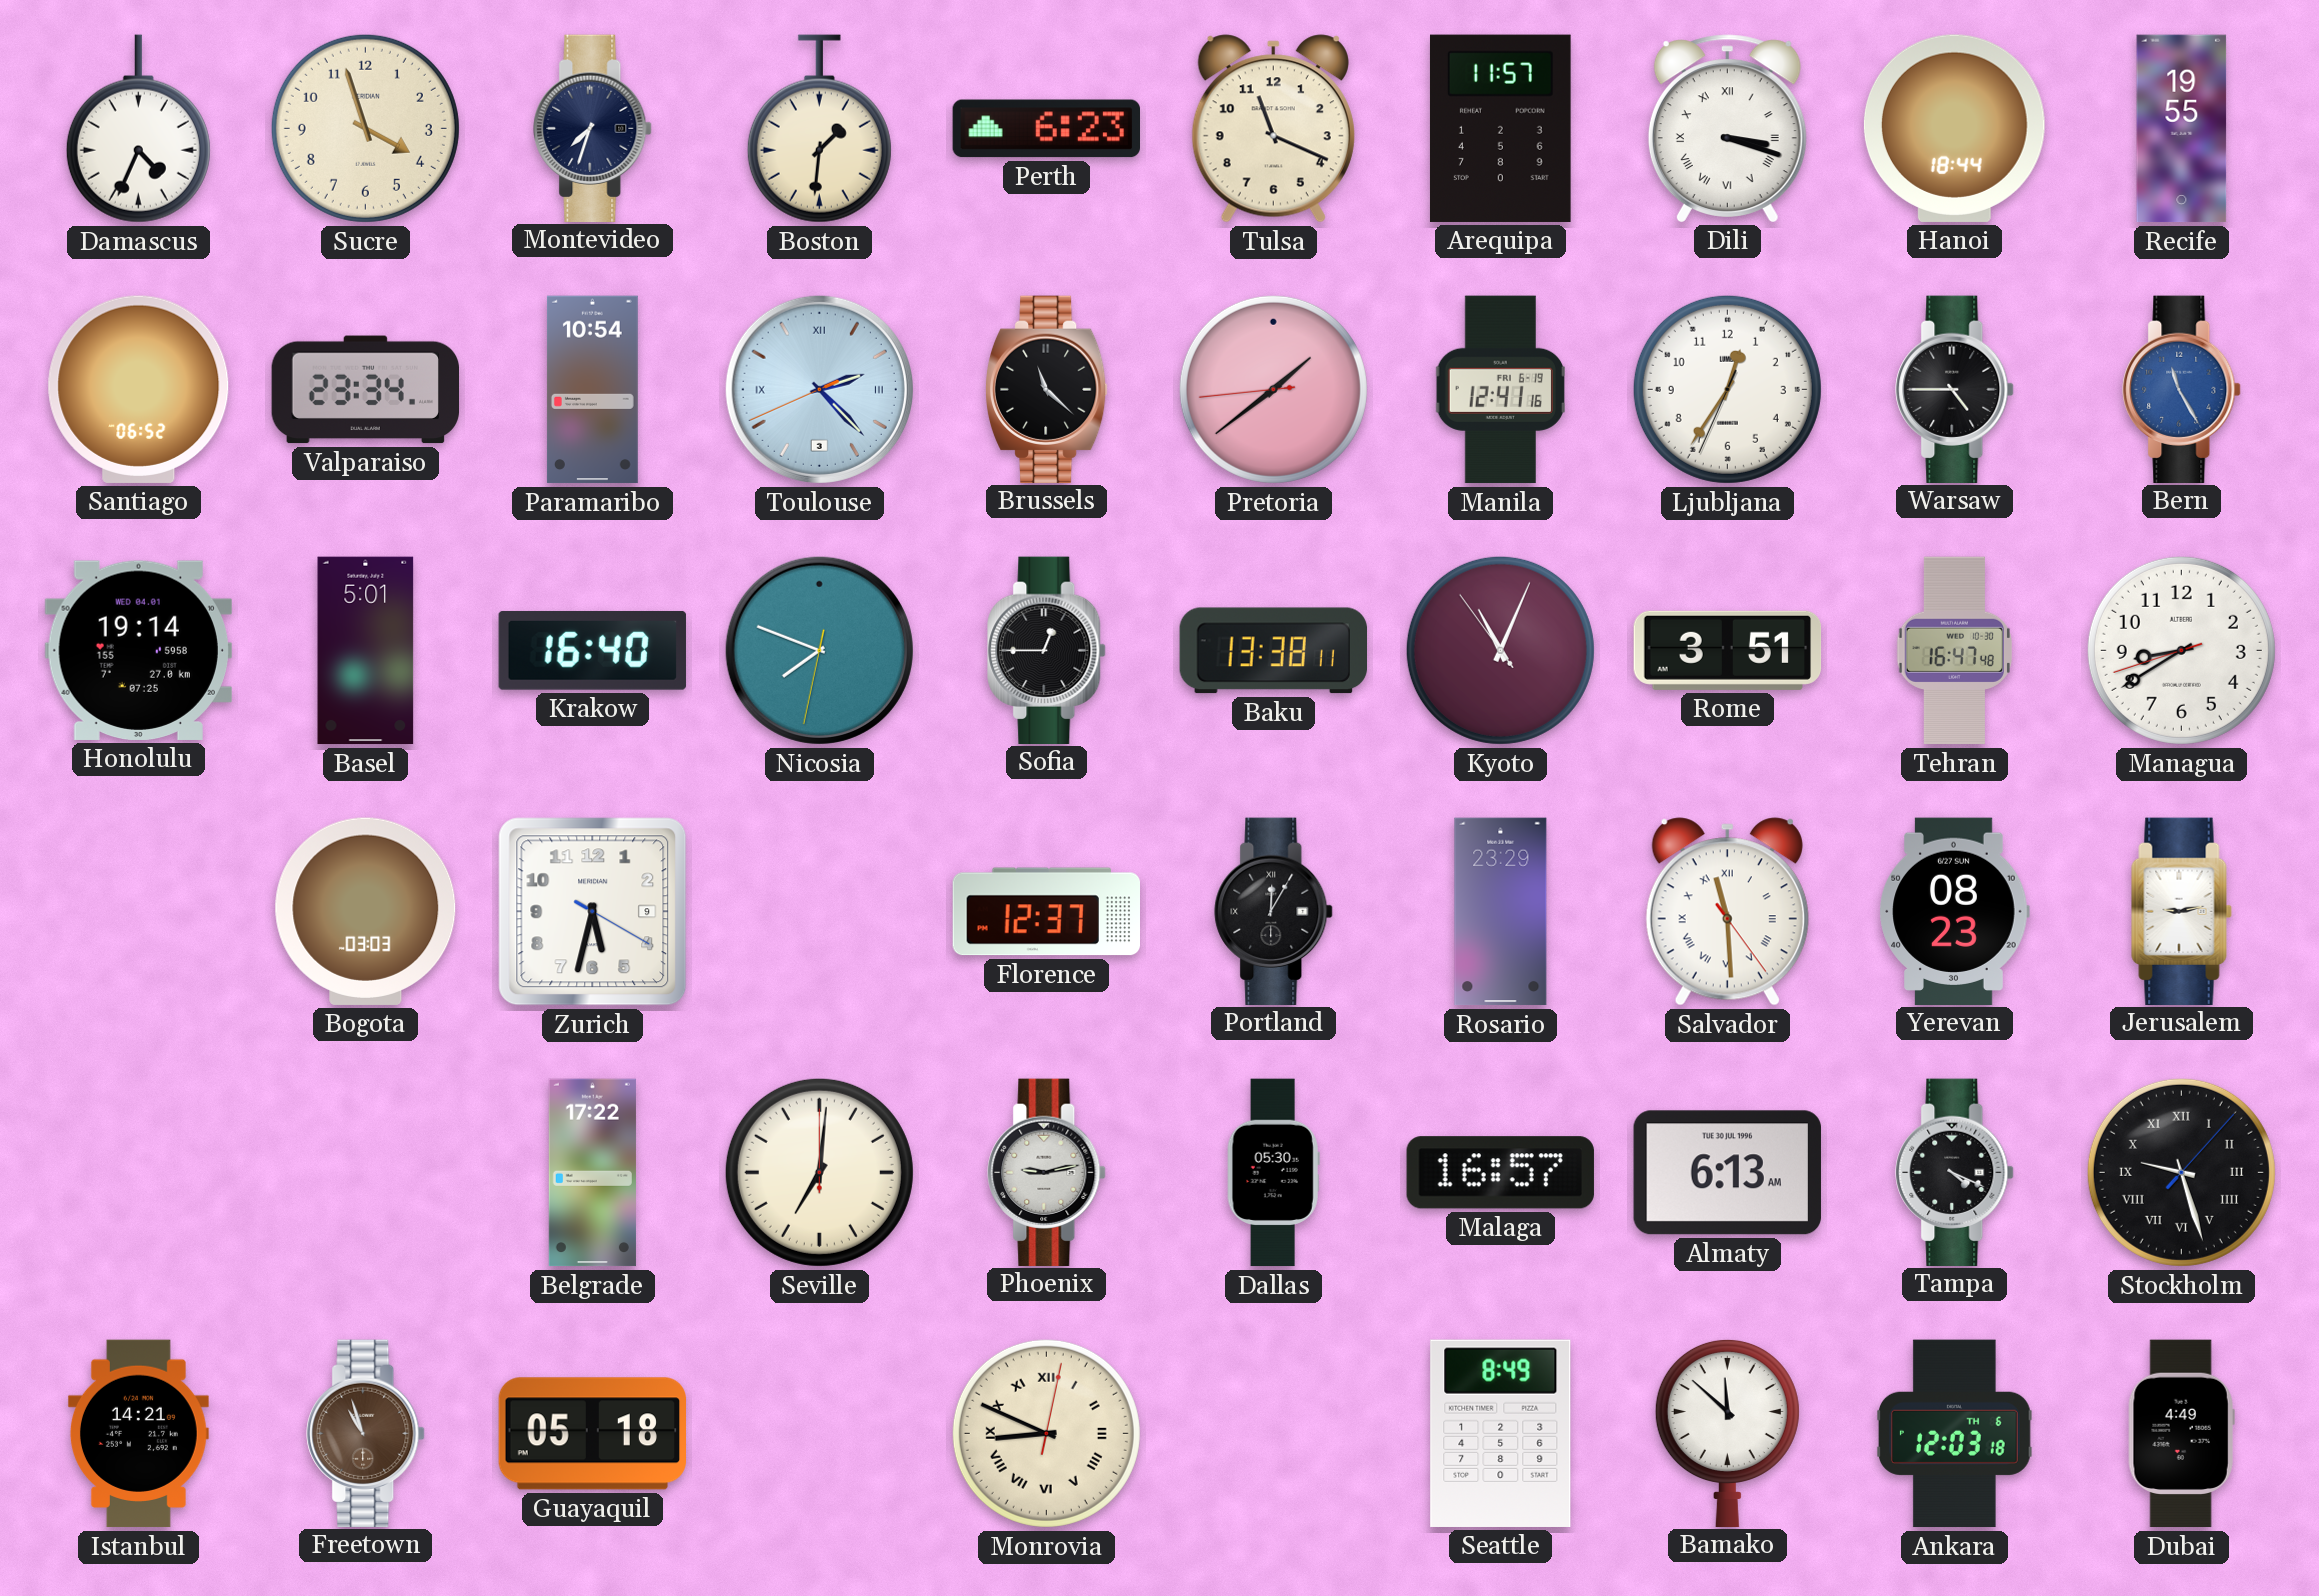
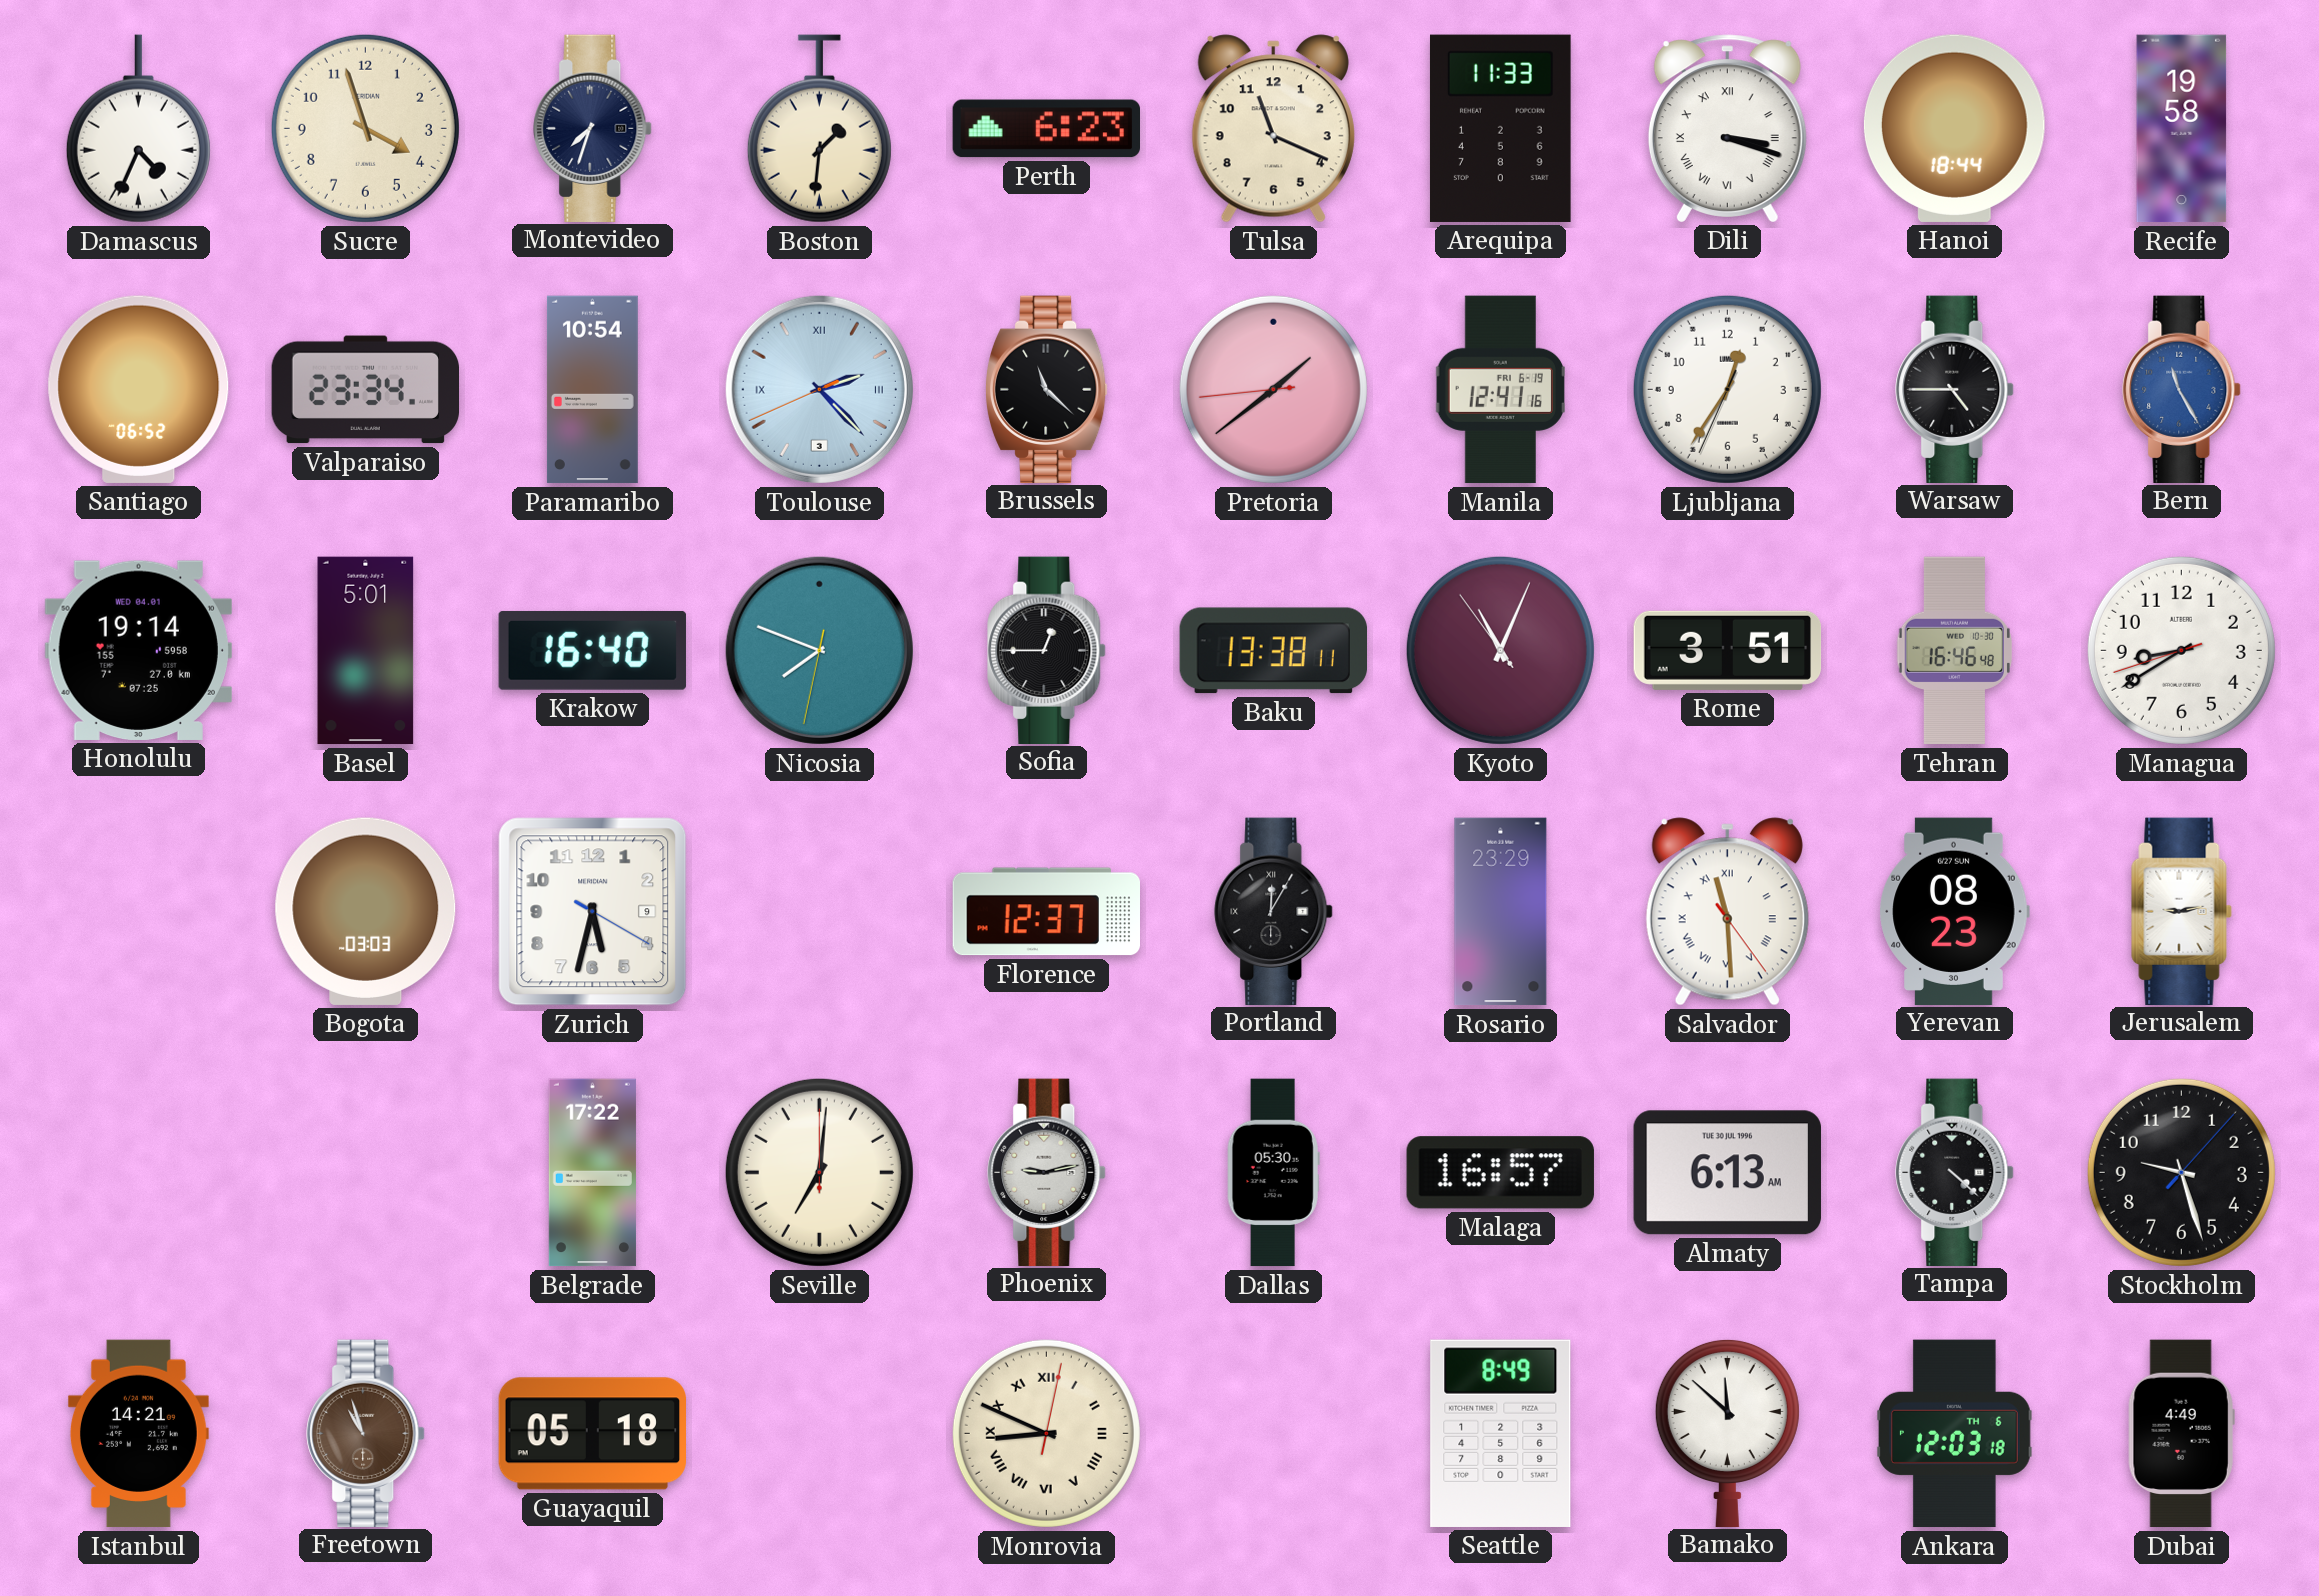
Arequipa: 11:57 -> 11:33
Recife: 19:55 -> 19:58
Tehran: 16:47 -> 16:46
Tampa: 4:19 -> 4:22
Stockholm numerals: Roman -> Arabic
